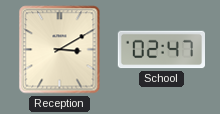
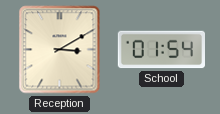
School: 02:47 -> 01:54
